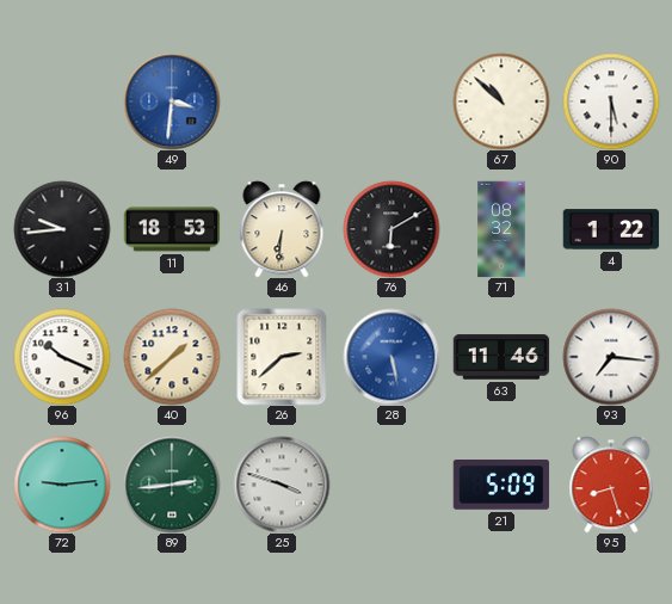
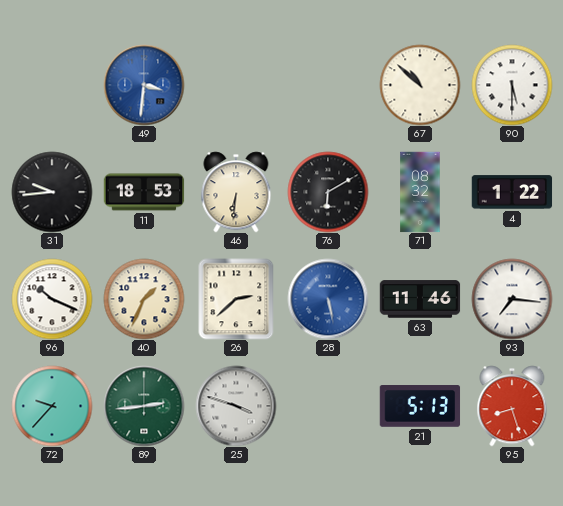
40: 1:38 -> 1:34
72: 9:14 -> 9:37
21: 5:09 -> 5:13
